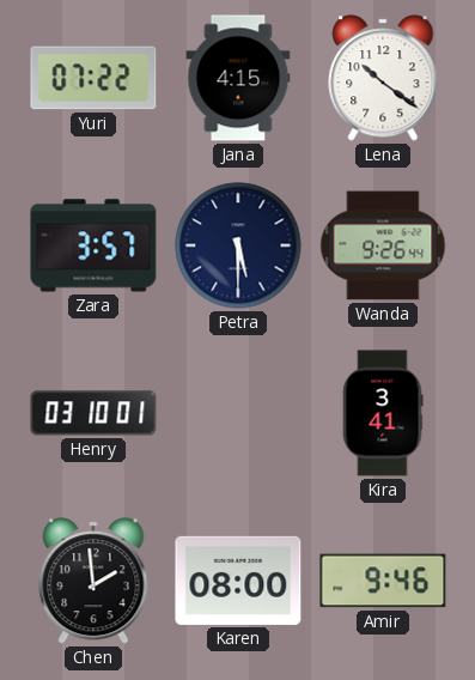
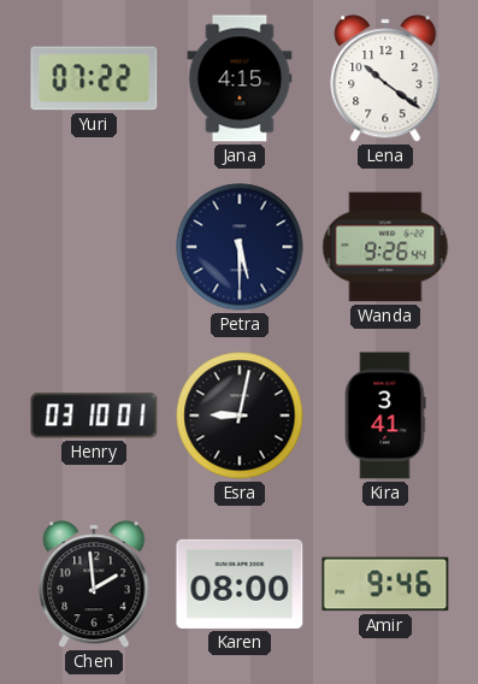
Zara: 3:57 -> none
Esra: none -> 9:02
